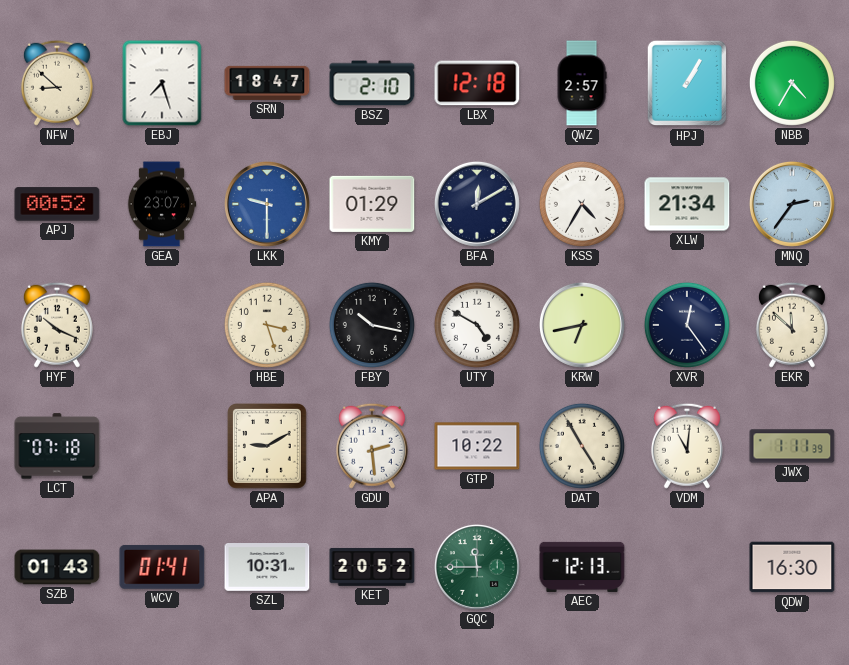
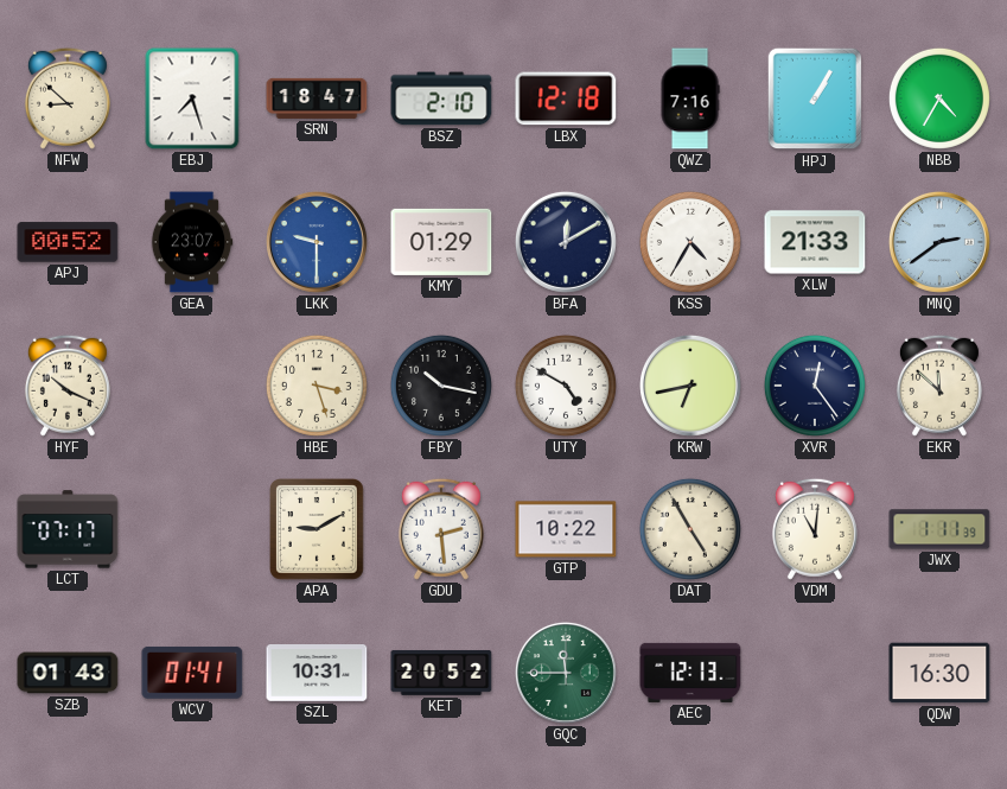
QWZ: 2:57 -> 7:16
XLW: 21:34 -> 21:33
MNQ: 2:36 -> 2:39
LCT: 07:18 -> 07:17
